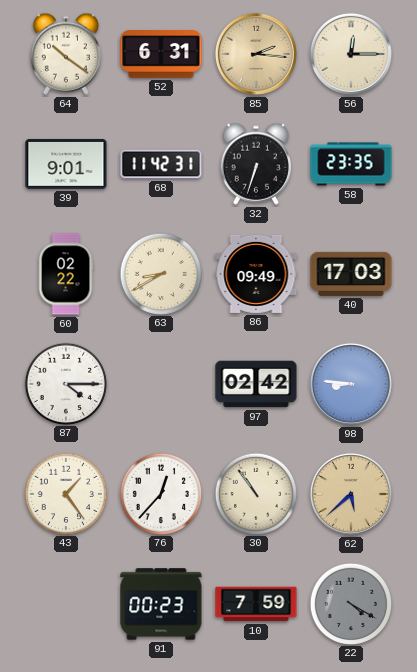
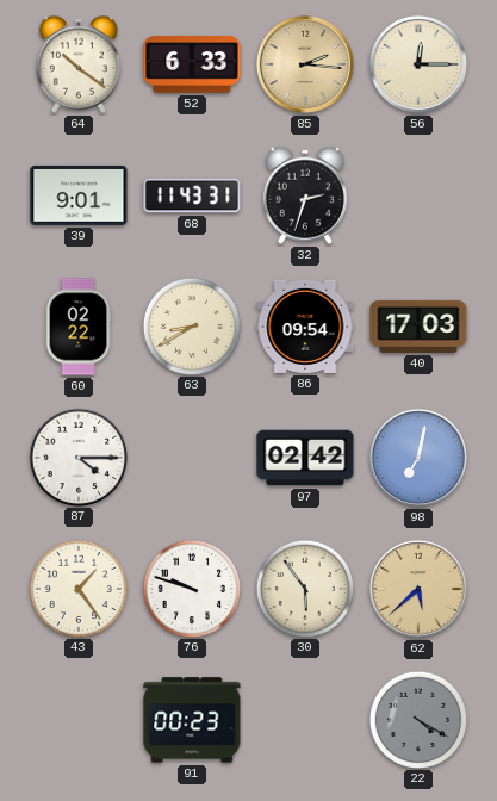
52: 6:31 -> 6:33
68: 11:42 -> 11:43
32: 6:33 -> 2:33
58: 23:35 -> none
86: 09:49 -> 09:54
98: 8:46 -> 7:02
76: 12:37 -> 9:48
30: 10:54 -> 5:54
10: 7:59 -> none
